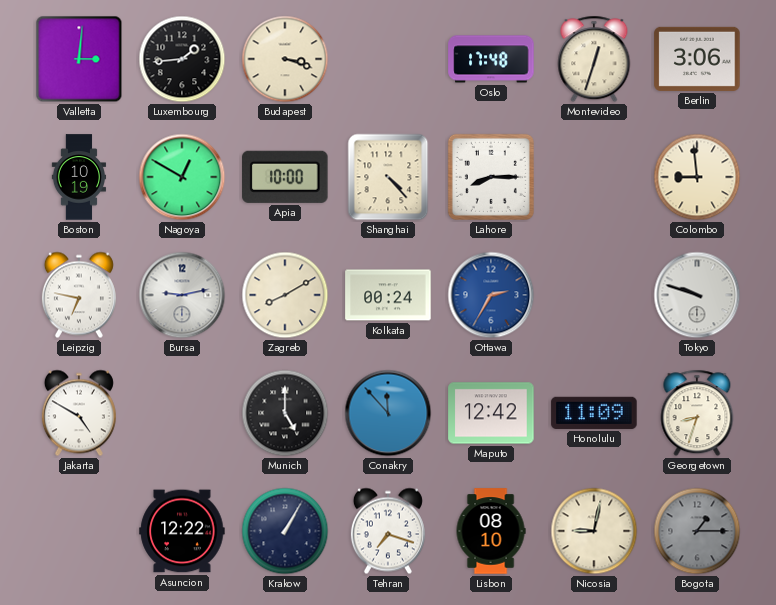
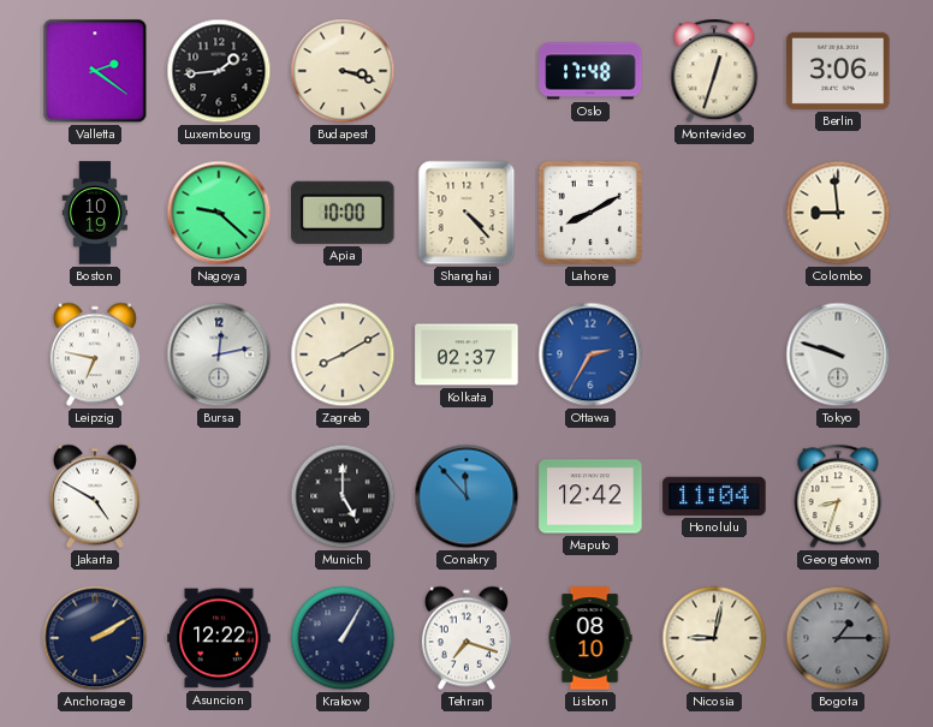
Valletta: 3:01 -> 2:21
Nagoya: 12:50 -> 9:22
Lahore: 8:15 -> 8:10
Bursa: 9:13 -> 12:13
Kolkata: 00:24 -> 02:37
Honolulu: 11:09 -> 11:04
Anchorage: none -> 2:10
